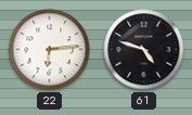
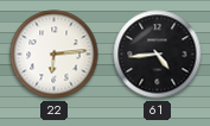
61: 4:48 -> 4:44
